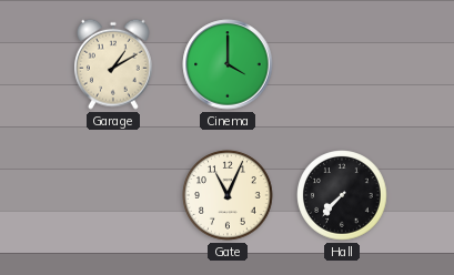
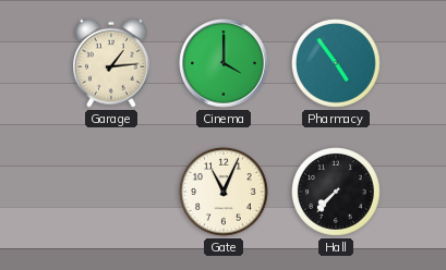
Garage: 1:10 -> 1:14
Pharmacy: none -> 4:54
